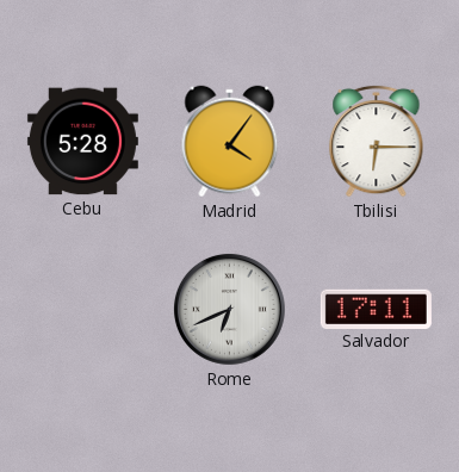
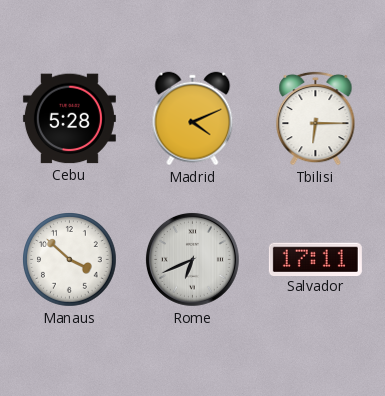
Madrid: 4:06 -> 4:11
Manaus: none -> 3:52
